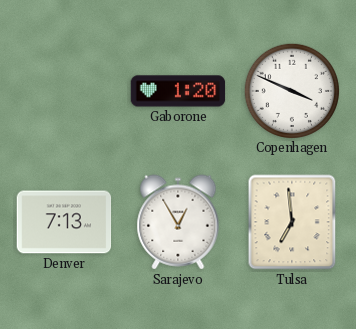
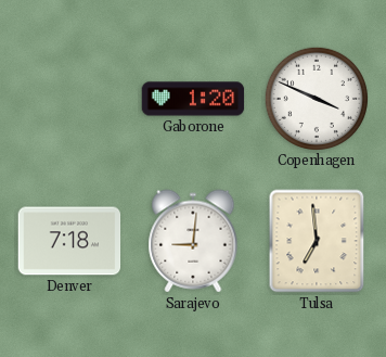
Denver: 7:13 -> 7:18
Sarajevo: 12:55 -> 9:01
